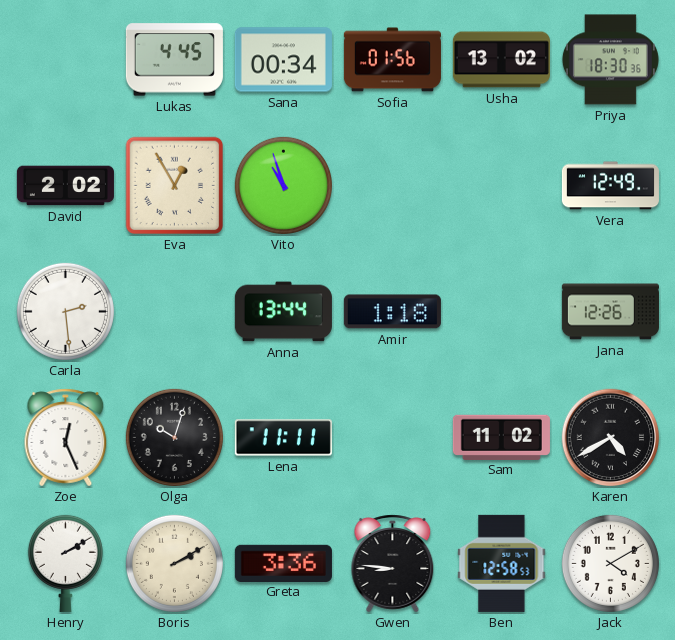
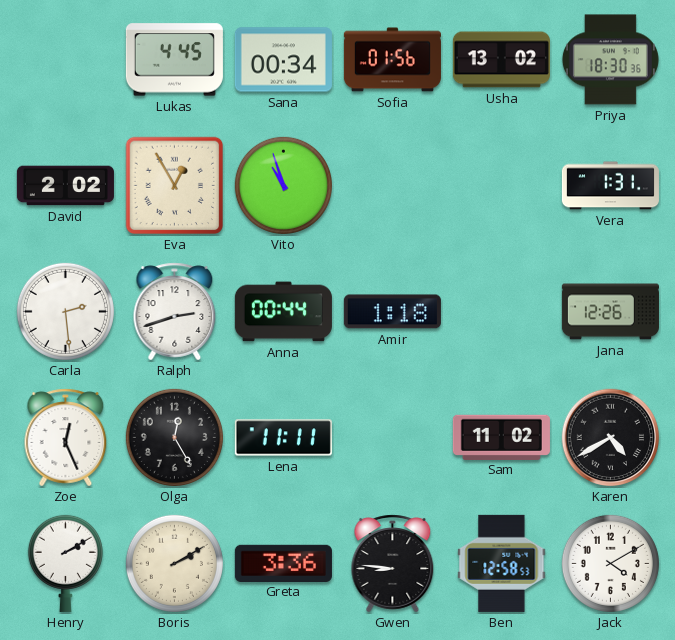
Vera: 12:49 -> 1:31
Ralph: none -> 2:42
Anna: 13:44 -> 00:44
Olga: 10:03 -> 12:25
